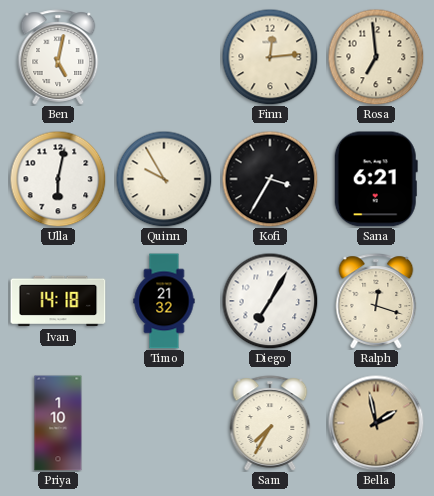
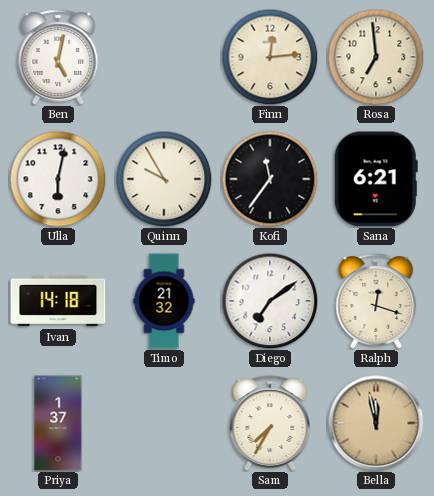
Kofi: 3:35 -> 11:36
Diego: 7:05 -> 7:09
Priya: 1:10 -> 1:37
Bella: 1:58 -> 11:58
